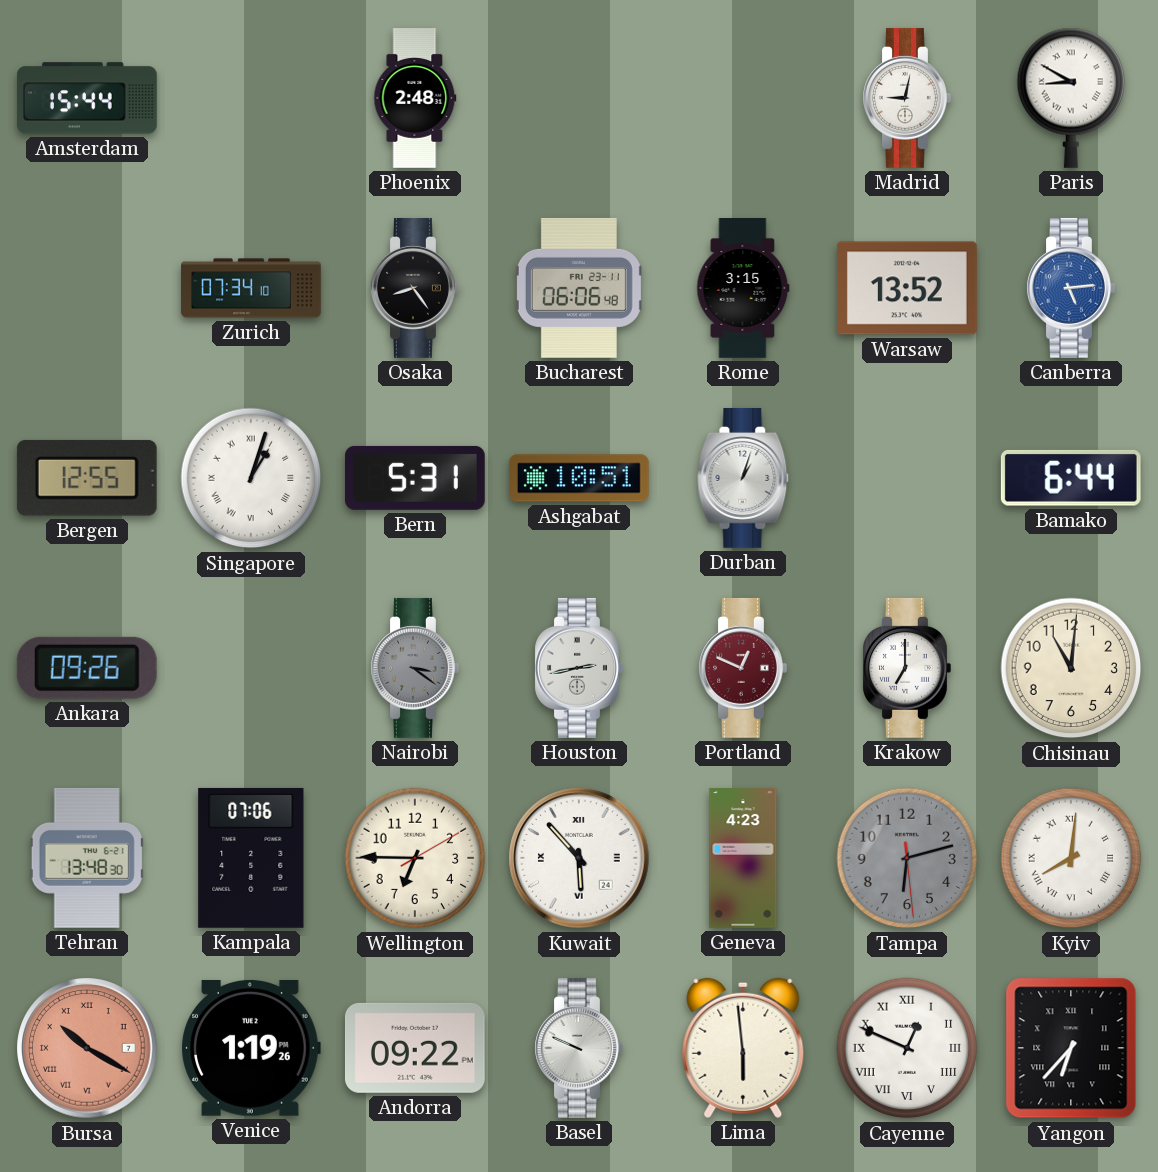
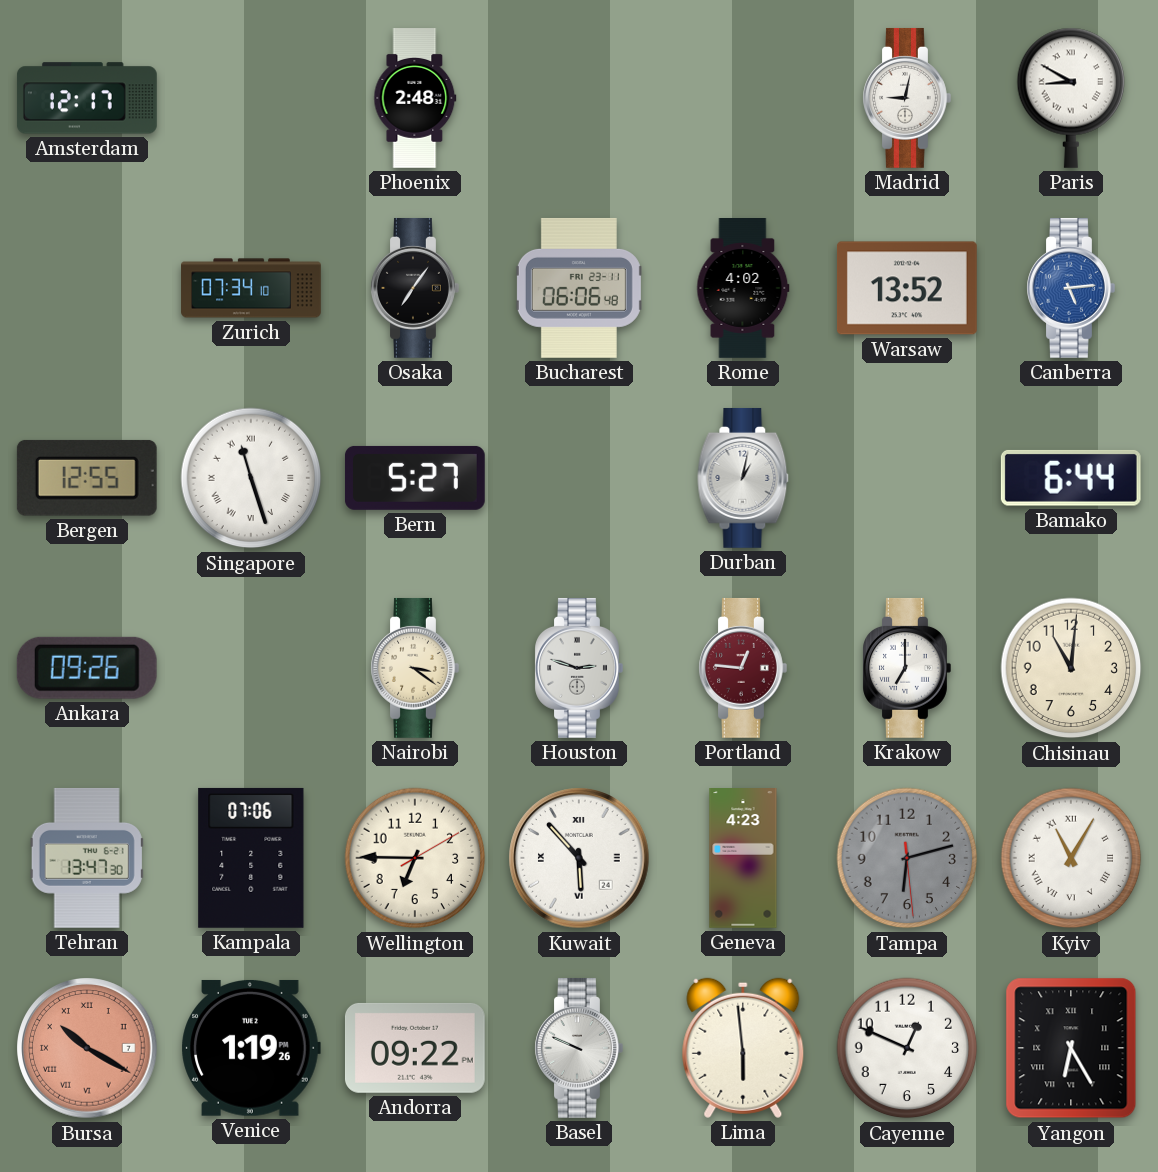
Amsterdam: 15:44 -> 12:17
Osaka: 8:24 -> 7:06
Rome: 3:15 -> 4:02
Singapore: 1:03 -> 11:27
Bern: 5:31 -> 5:27
Ashgabat: 10:51 -> none
Durban: 1:03 -> 1:02
Nairobi dial: grey -> cream
Houston: 2:43 -> 2:48
Portland: 12:49 -> 12:46
Tehran: 13:48 -> 13:47
Kyiv: 8:01 -> 11:05
Cayenne numerals: Roman -> Arabic
Yangon: 6:37 -> 6:25
